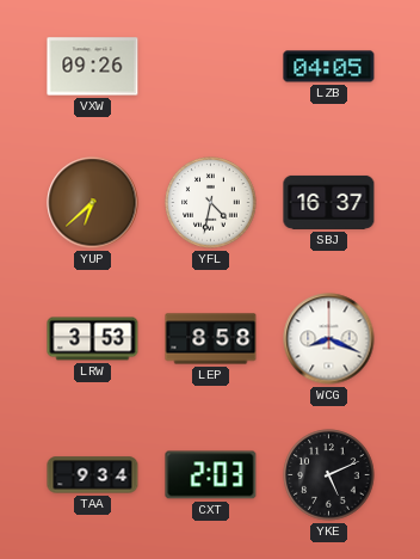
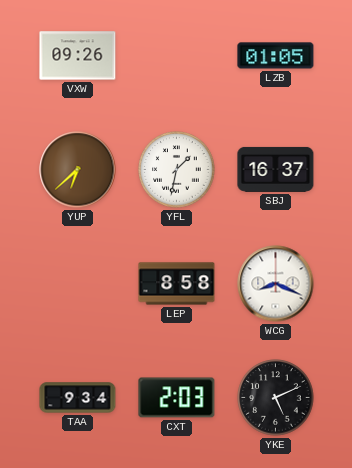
LZB: 04:05 -> 01:05
YFL: 4:32 -> 1:32
LRW: 3:53 -> none
